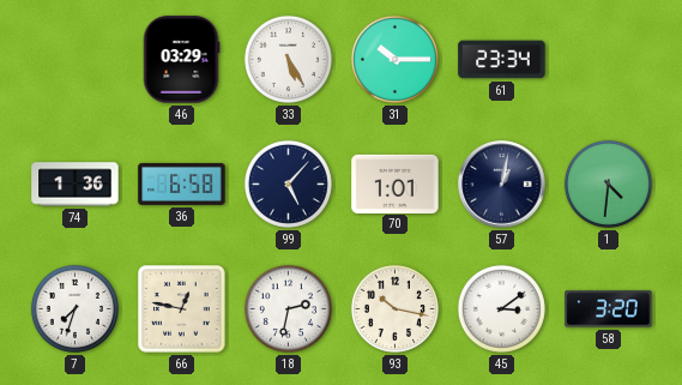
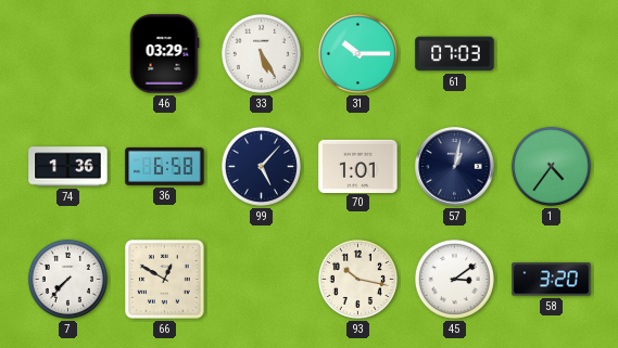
61: 23:34 -> 07:03
1: 4:31 -> 4:36
7: 7:33 -> 7:37
66: 12:47 -> 12:50
18: 2:32 -> none
